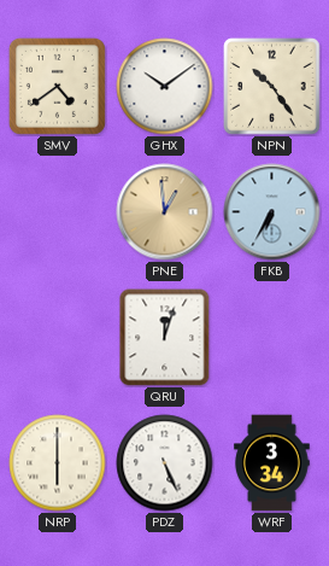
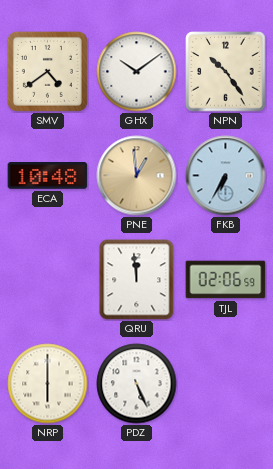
ECA: none -> 10:48
QRU: 12:03 -> 11:59
TJL: none -> 02:06
WRF: 3:34 -> none
